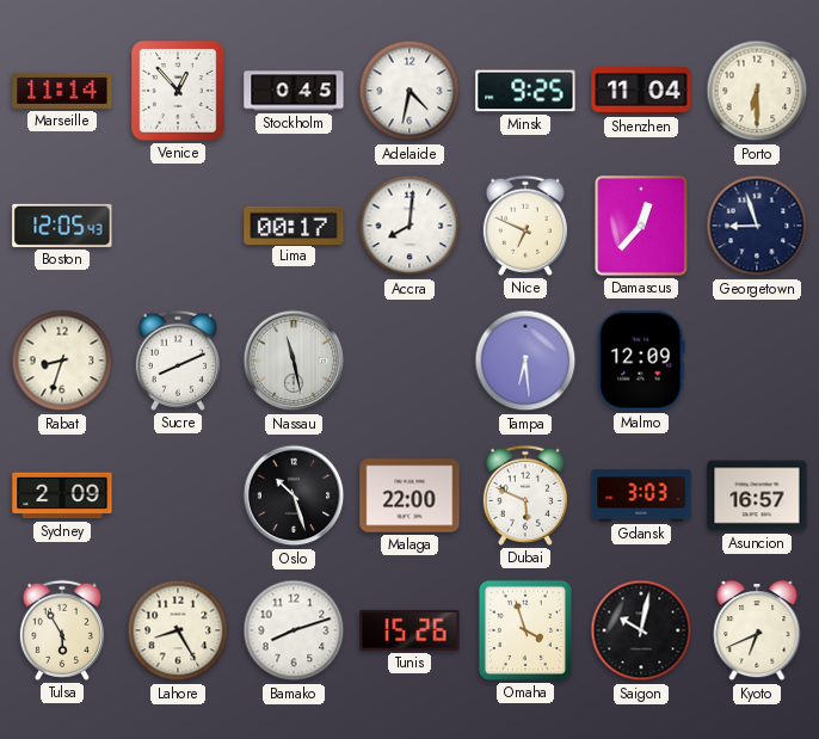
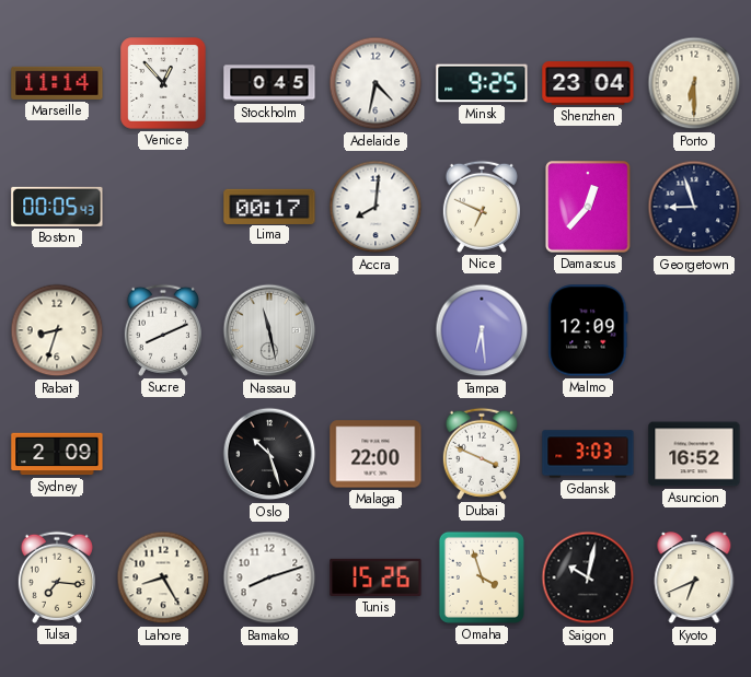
Shenzhen: 11:04 -> 23:04
Boston: 12:05 -> 00:05
Dubai: 5:49 -> 3:49
Asuncion: 16:57 -> 16:52
Tulsa: 5:55 -> 7:16
